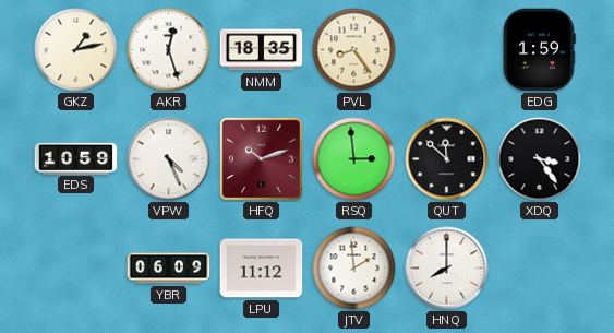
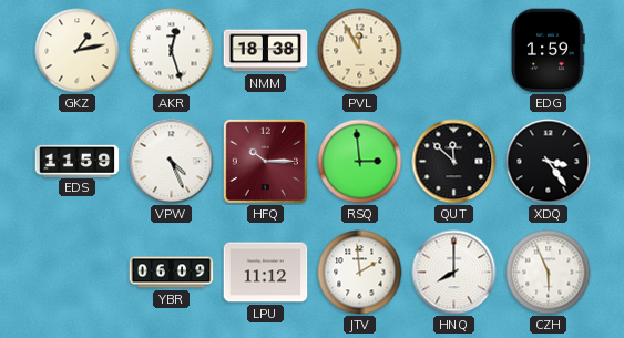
NMM: 18:35 -> 18:38
PVL: 8:24 -> 11:55
EDS: 10:59 -> 11:59
HFQ: 10:12 -> 10:15
CZH: none -> 5:56
